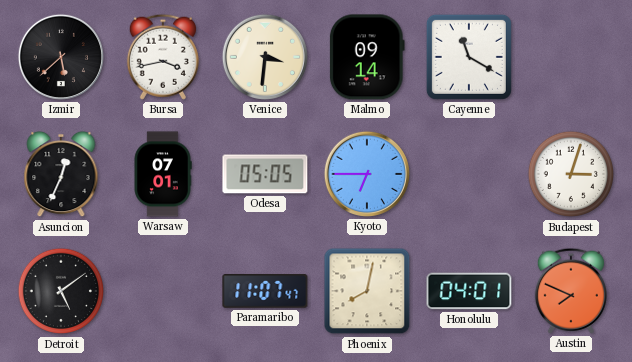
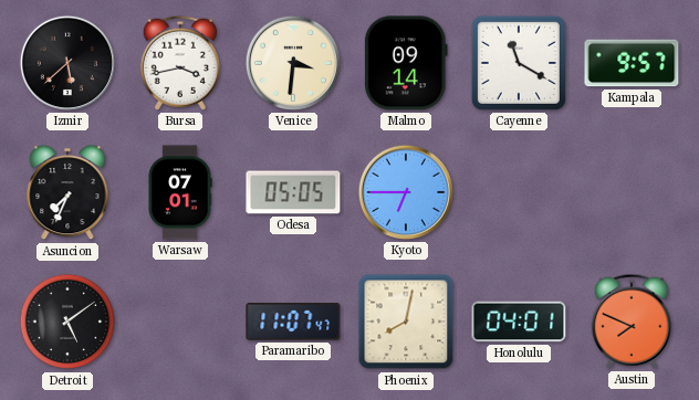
Kampala: none -> 9:57
Asuncion: 12:34 -> 7:34
Budapest: 3:03 -> none
